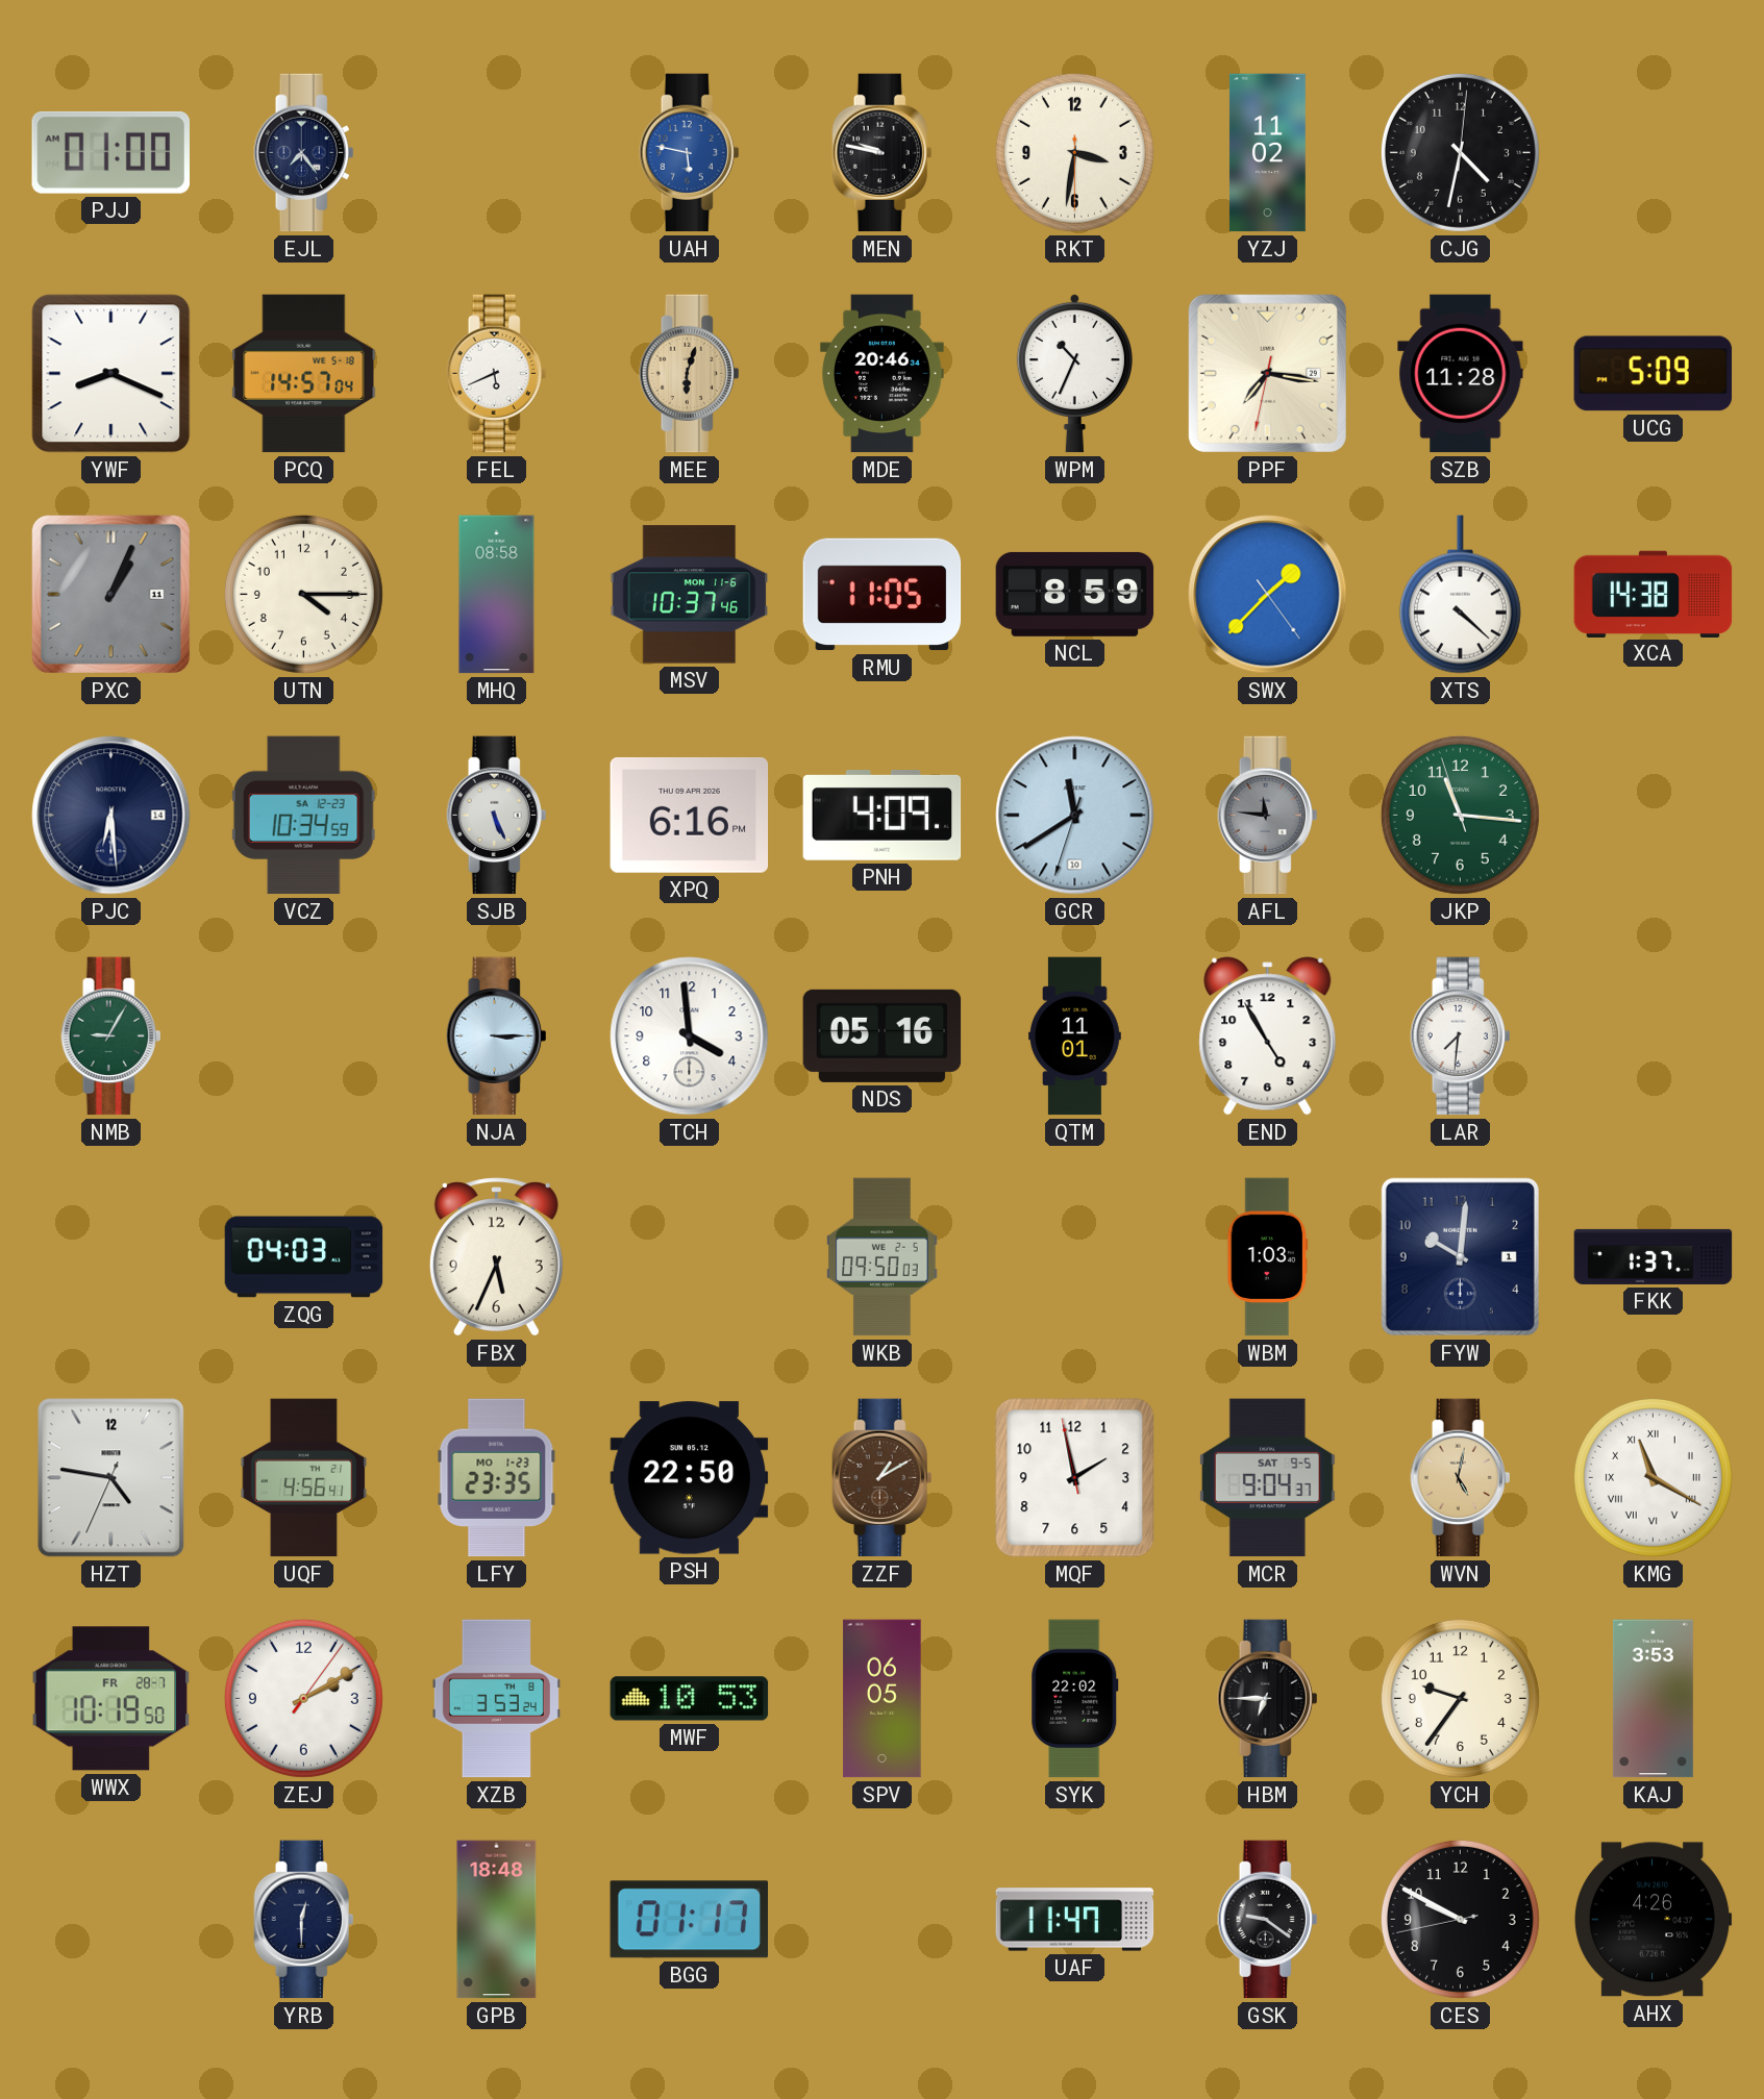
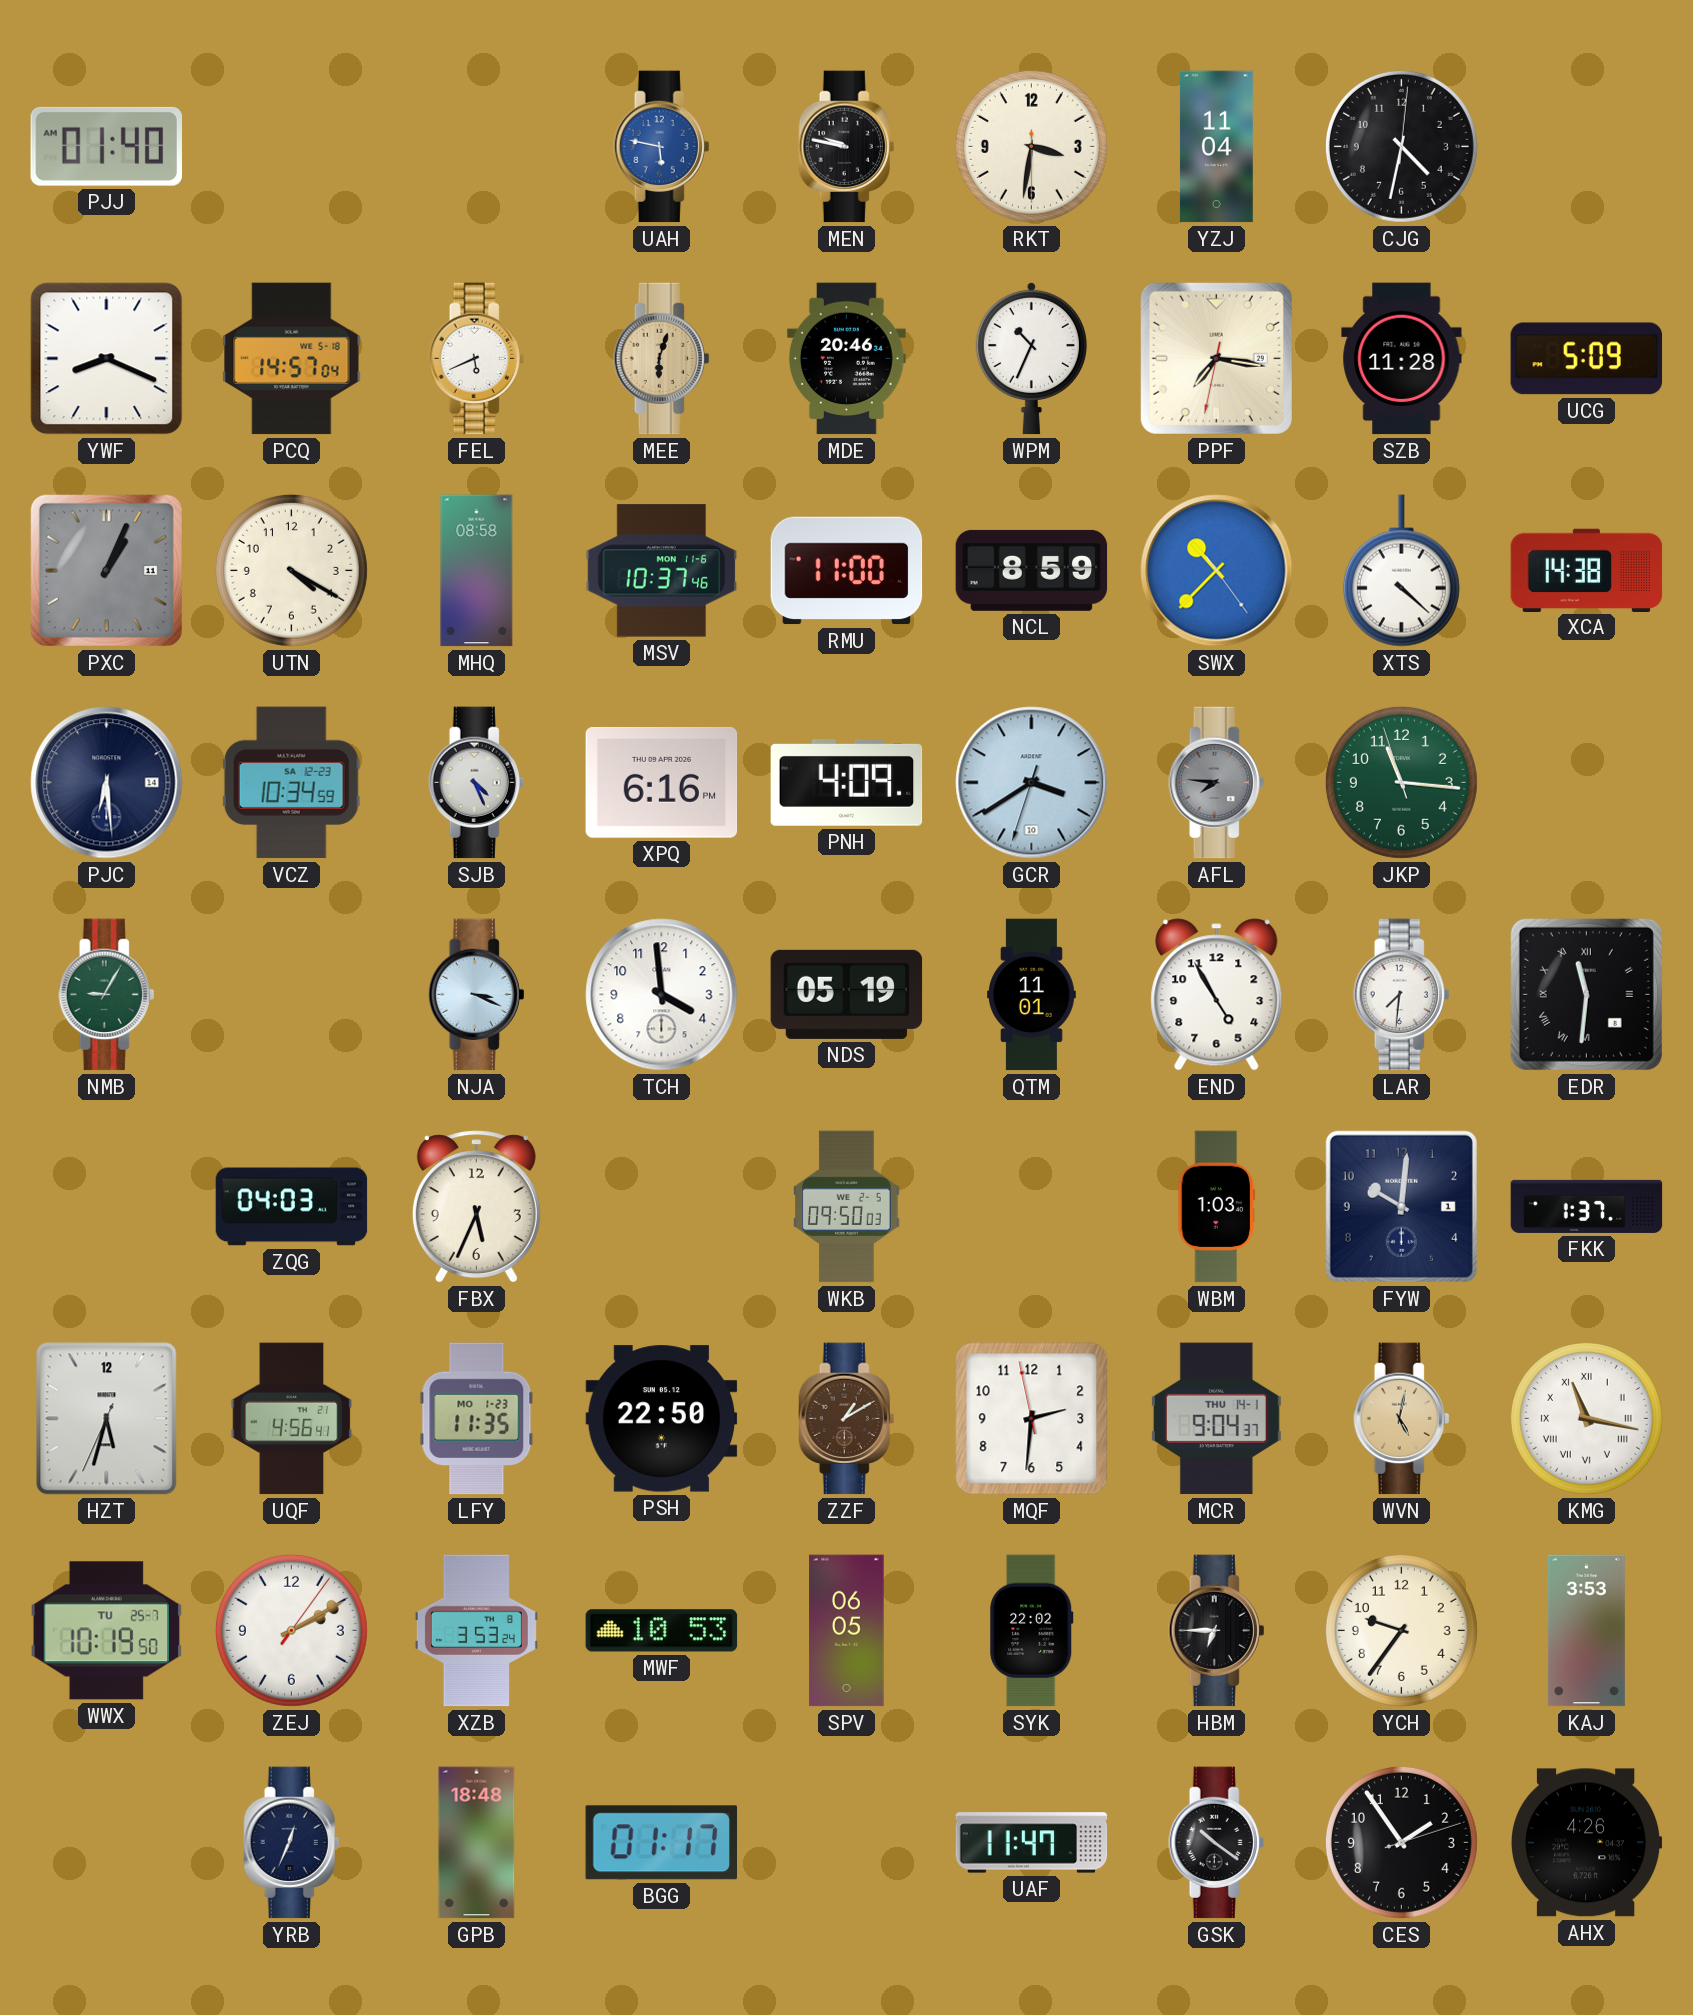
PJJ: 01:00 -> 01:40
EJL: 7:24 -> none
YZJ: 11:02 -> 11:04
UTN: 4:15 -> 4:20
RMU: 11:05 -> 11:00
SWX: 1:37 -> 10:37
SJB: 5:26 -> 4:26
GCR: 11:39 -> 3:39
AFL: 11:46 -> 7:46
NJA: 3:15 -> 3:19
NDS: 05:16 -> 05:19
EDR: none -> 11:31
HZT: 4:46 -> 5:32
LFY: 23:35 -> 11:35
MQF: 1:57 -> 2:30
MCR date: SAT 9-5 -> THU 14-1
KMG: 11:20 -> 11:17
WWX date: FR 28-7 -> TU 25-7
YRB: 12:30 -> 12:34
GSK: 9:21 -> 10:21
CES: 9:49 -> 1:54
